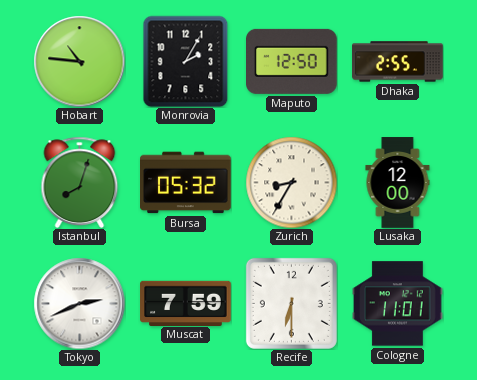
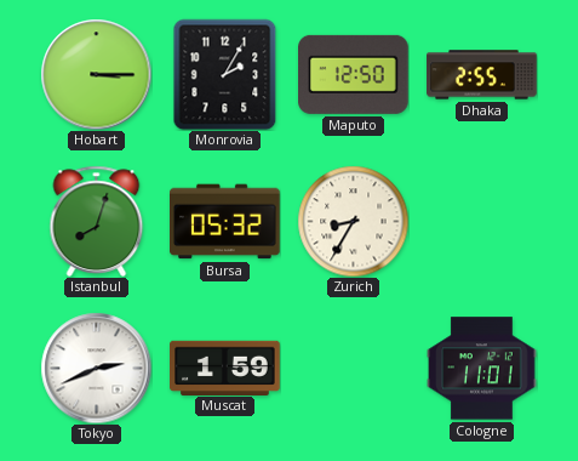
Hobart: 10:46 -> 3:15
Lusaka: 12:00 -> none
Muscat: 7:59 -> 1:59
Recife: 6:30 -> none
